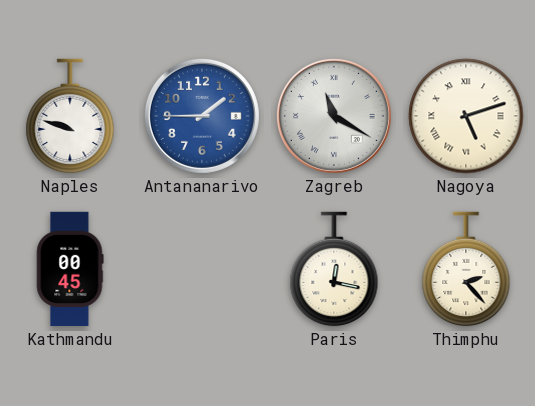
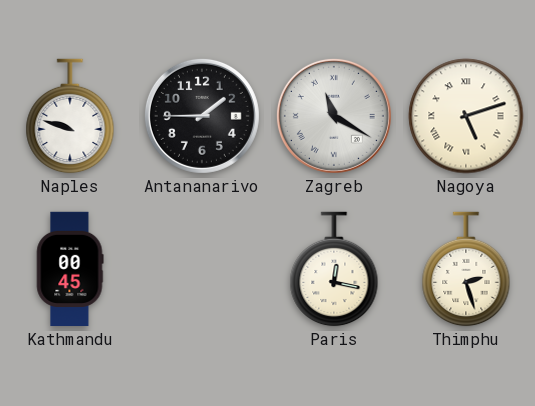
Antananarivo dial: blue -> black
Thimphu: 2:23 -> 2:27
